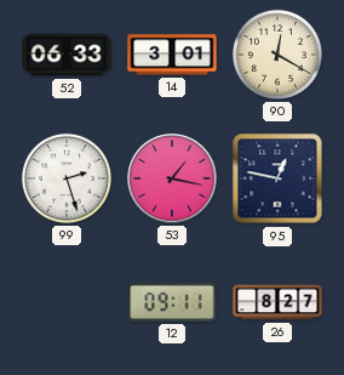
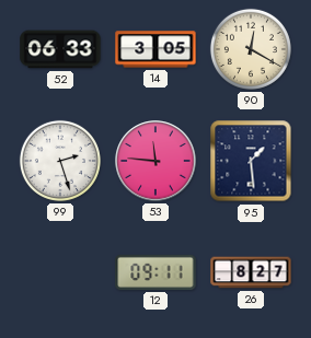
14: 3:01 -> 3:05
53: 1:17 -> 11:46
95: 12:47 -> 1:29
